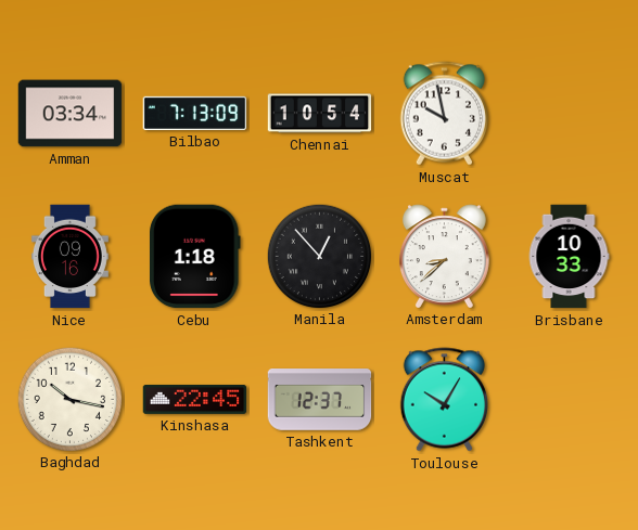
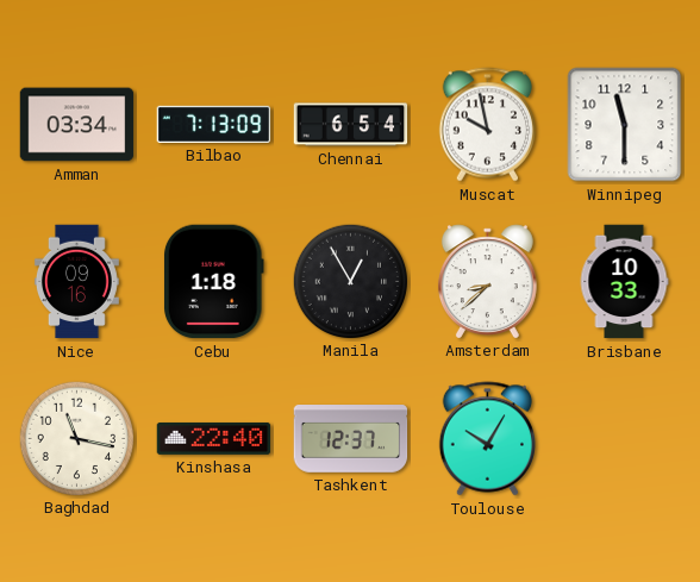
Chennai: 10:54 -> 6:54
Winnipeg: none -> 11:30
Manila: 12:53 -> 12:55
Baghdad: 10:17 -> 11:17
Kinshasa: 22:45 -> 22:40
